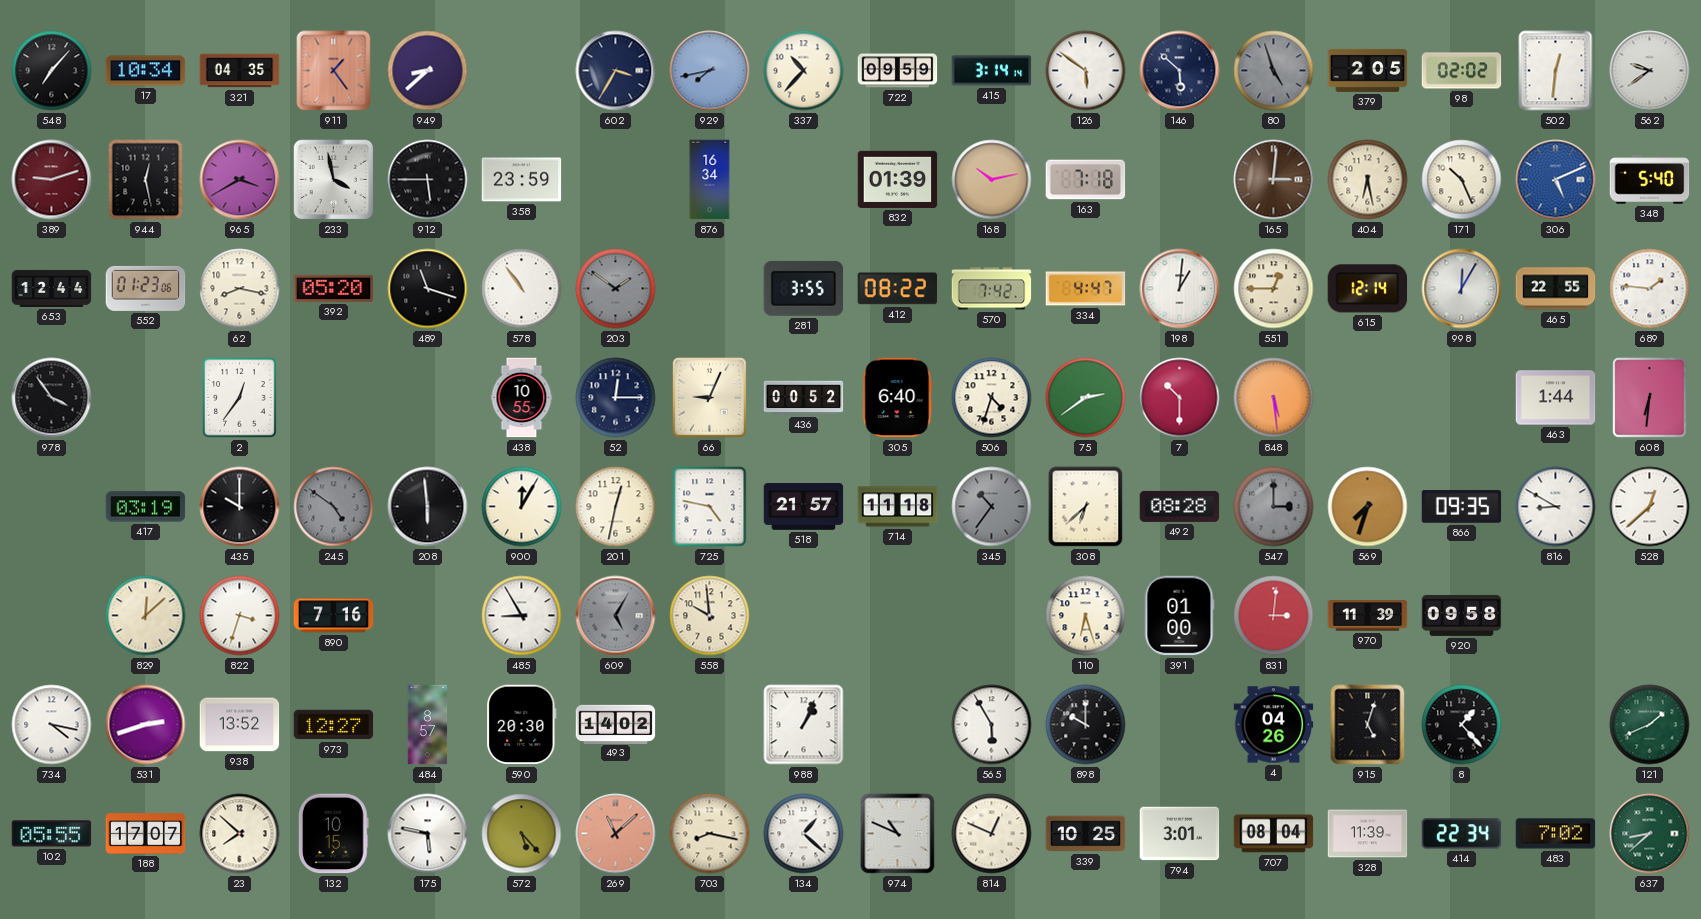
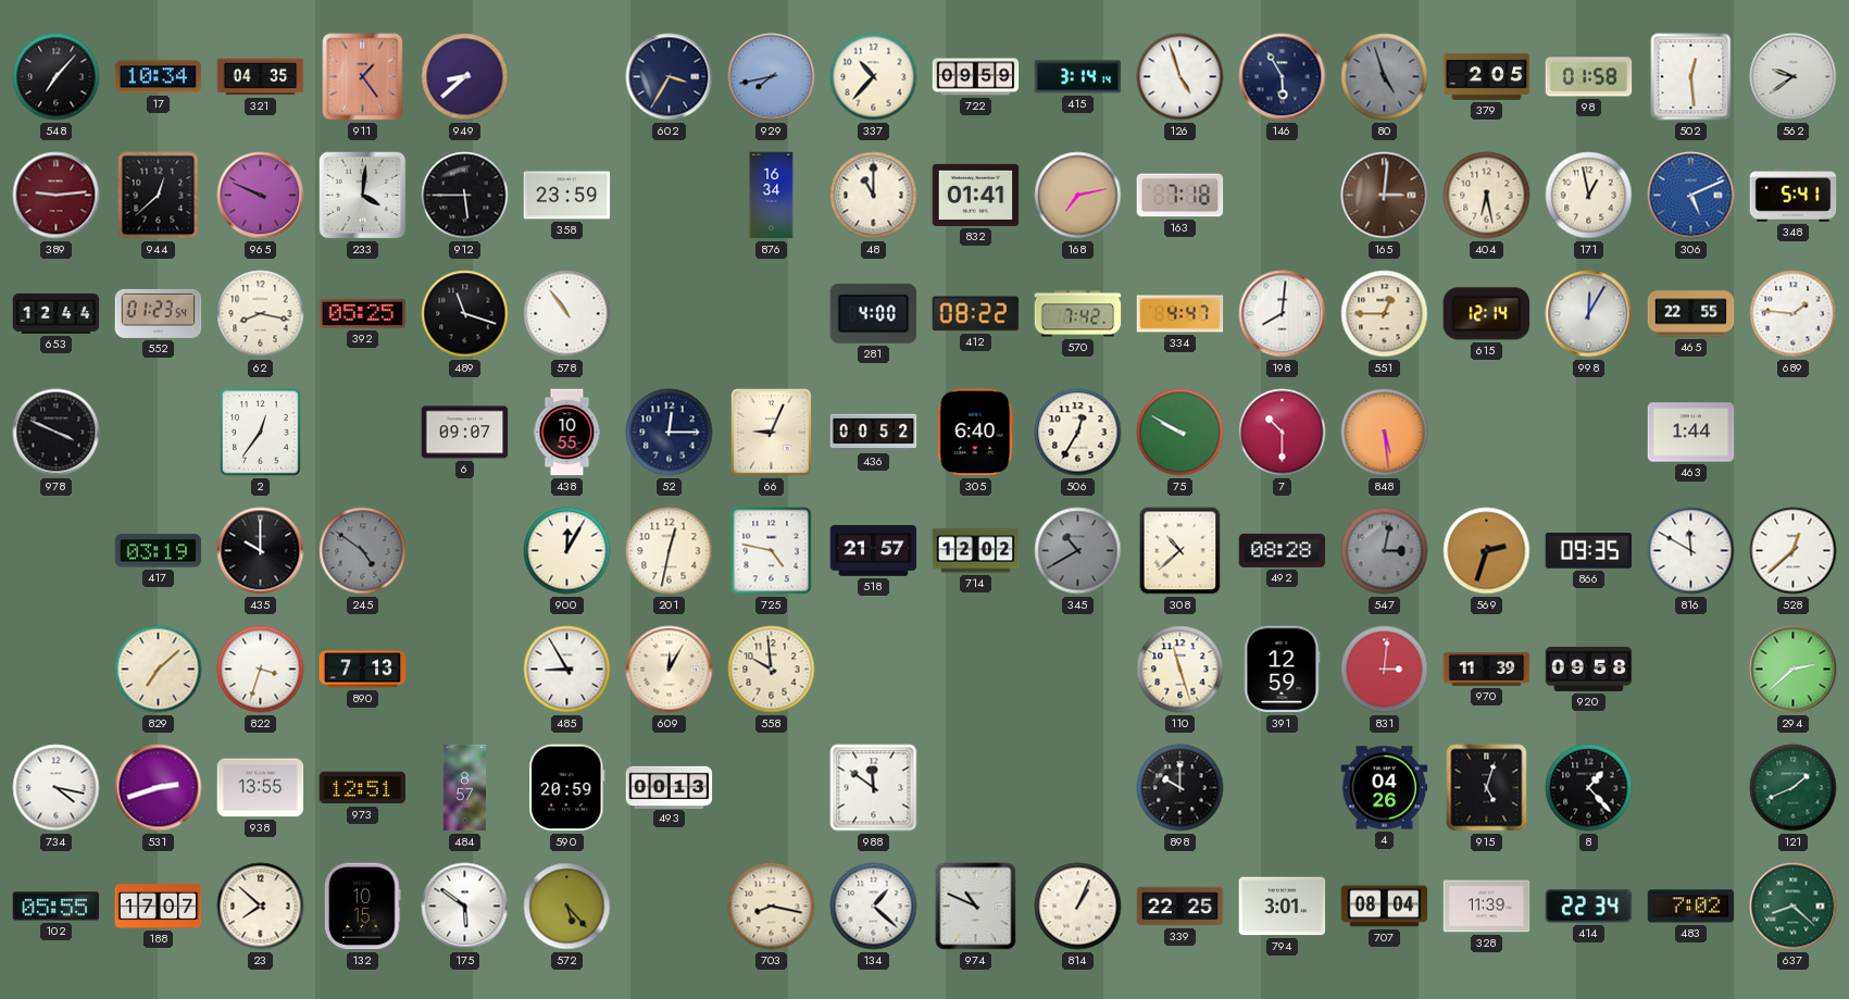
126: 5:51 -> 4:57
146: 5:52 -> 5:55
98: 02:02 -> 01:58
502: 12:31 -> 12:29
389: 9:12 -> 9:14
944: 12:28 -> 12:38
965: 3:40 -> 9:49
233: 3:58 -> 4:01
48: none -> 11:00
832: 01:39 -> 01:41
168: 10:13 -> 7:13
171: 10:26 -> 12:58
348: 5:40 -> 5:41
552: 01:23:06 -> 01:23:54
392: 05:20 -> 05:25
203: 1:51 -> none
281: 3:55 -> 4:00
198: 1:01 -> 8:01
978: 3:54 -> 3:49
6: none -> 09:07
506: 4:33 -> 12:35
75: 2:39 -> 9:50
608: 6:31 -> none
208: 5:59 -> none
714: 11:18 -> 12:02
345: 10:36 -> 10:40
308: 6:38 -> 10:38
547: 3:00 -> 3:02
569: 7:33 -> 2:33
816: 8:50 -> 11:50
829: 12:08 -> 7:08
890: 7:16 -> 7:13
609: 5:05 -> 12:05
609 dial: grey -> cream
110: 6:27 -> 11:27
391: 01:00 -> 12:59
294: none -> 2:38
938: 13:52 -> 13:55
973: 12:27 -> 12:51
590: 20:30 -> 20:59
493: 14:02 -> 00:13
988: 1:04 -> 11:51
565: 5:55 -> none
175: 5:47 -> 5:51
269: 11:08 -> none
814: 12:49 -> 1:04
339: 10:25 -> 22:25
637: 8:38 -> 8:22
